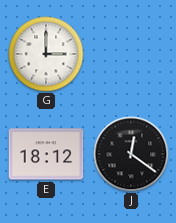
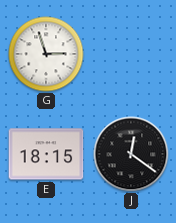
G: 3:00 -> 2:57
E: 18:12 -> 18:15
